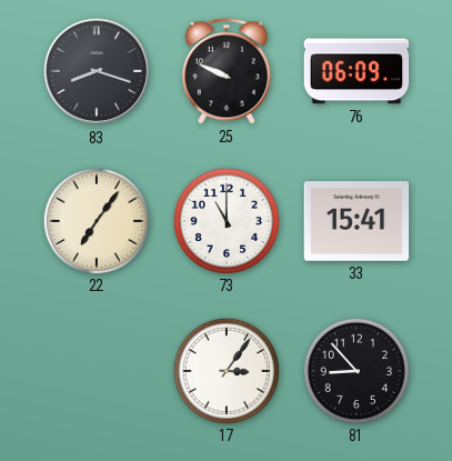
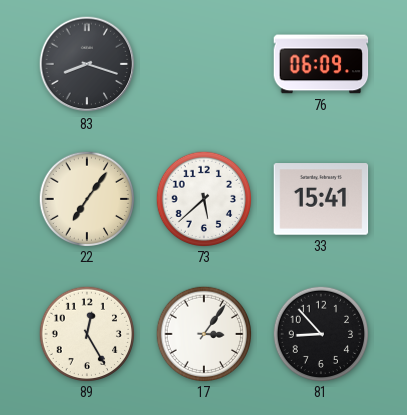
25: 9:49 -> none
73: 11:00 -> 5:38
89: none -> 12:25
